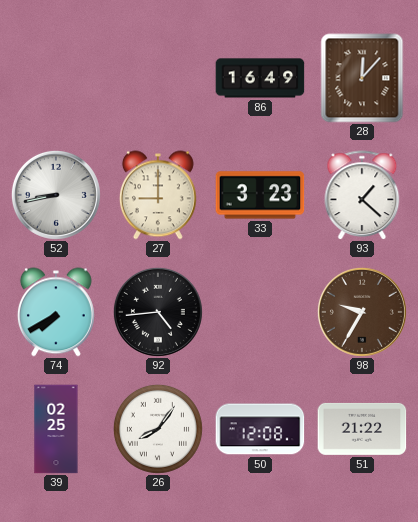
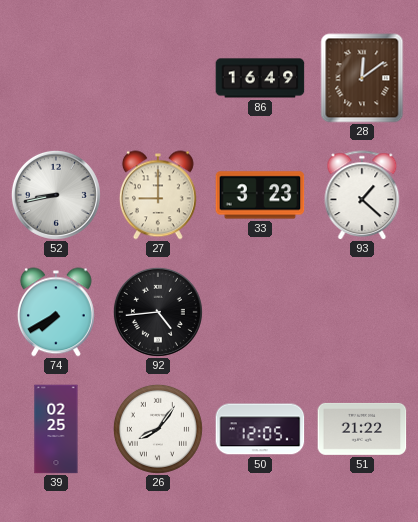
28: 12:07 -> 12:09
98: 9:35 -> none
50: 12:08 -> 12:05
